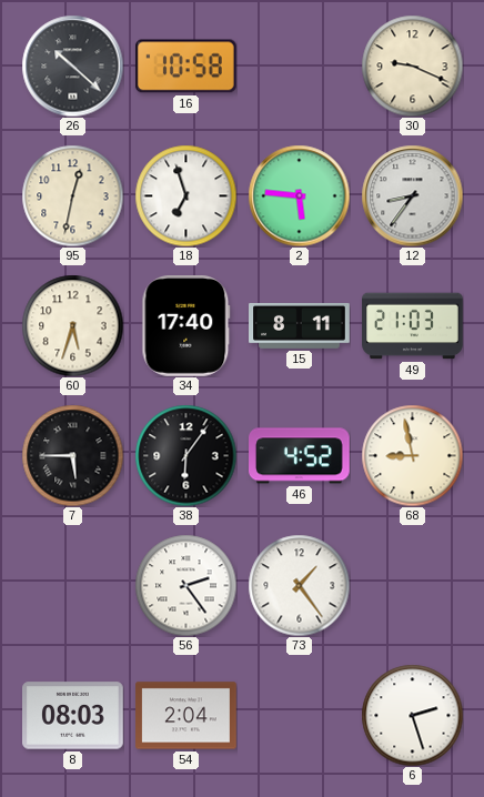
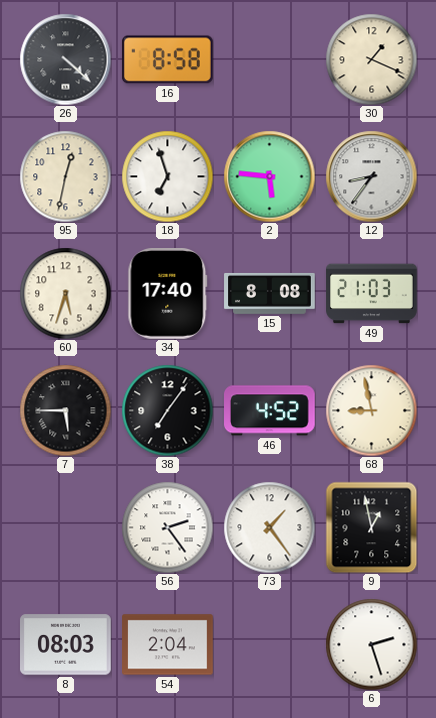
26: 10:22 -> 4:22
16: 10:58 -> 8:58
30: 9:19 -> 1:19
15: 8:11 -> 8:08
38: 6:06 -> 7:06
9: none -> 12:58
